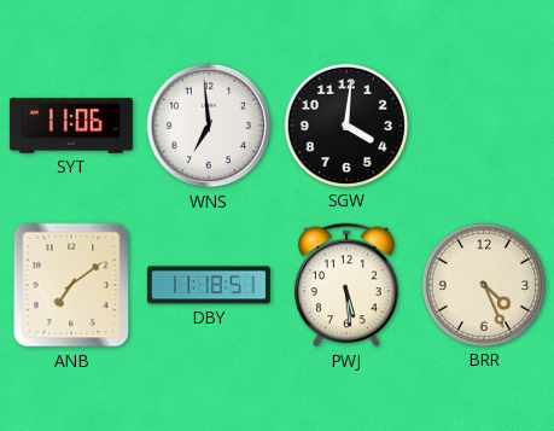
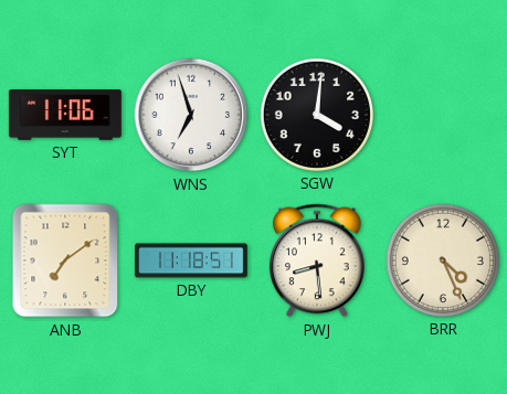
WNS: 6:59 -> 6:57
PWJ: 5:29 -> 8:29
